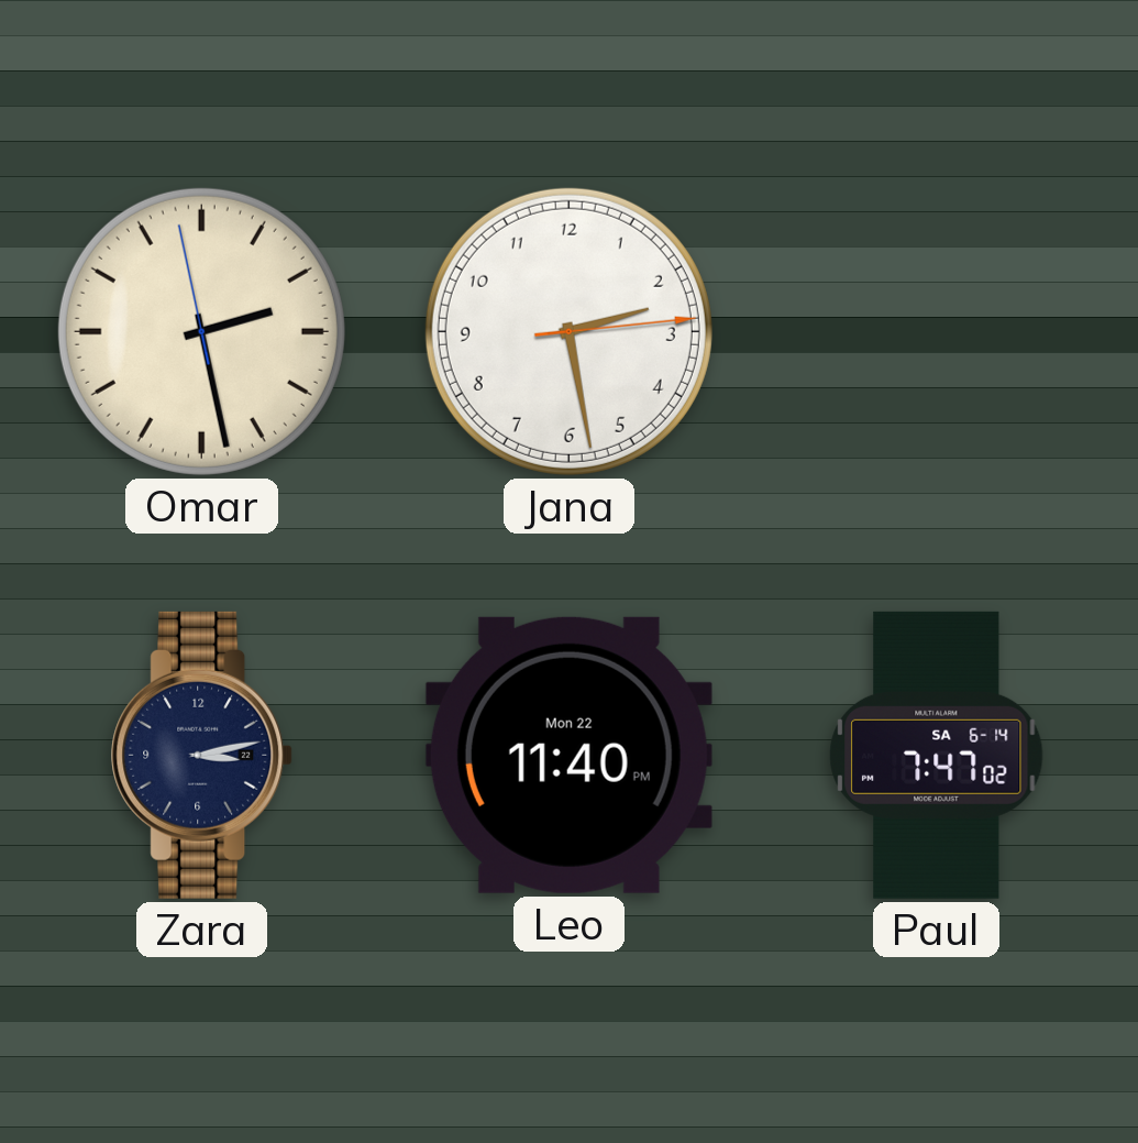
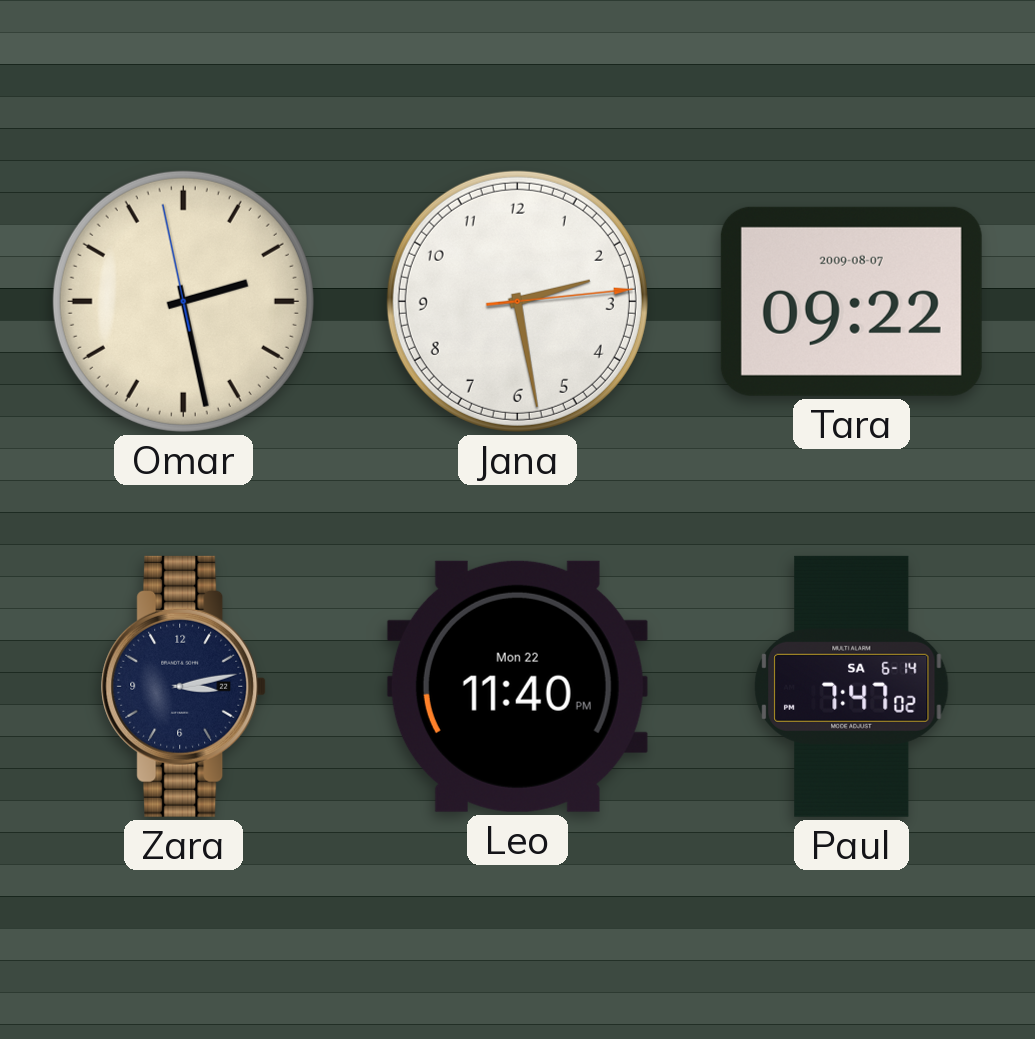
Tara: none -> 09:22
